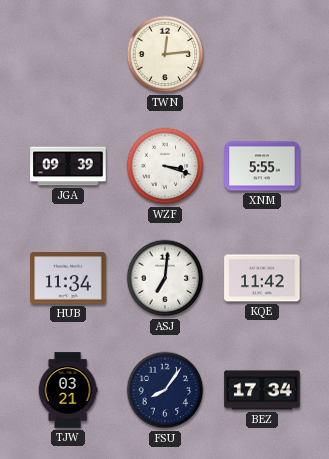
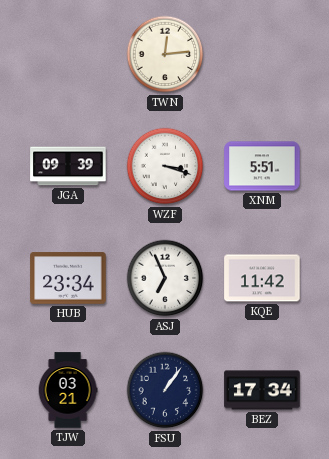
XNM: 5:55 -> 5:51
HUB: 11:34 -> 23:34
ASJ: 7:01 -> 6:56
FSU: 8:06 -> 1:06
